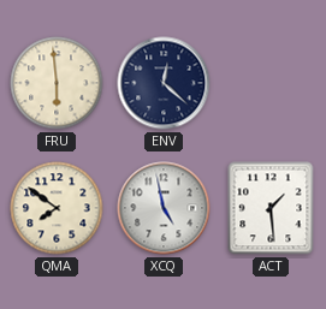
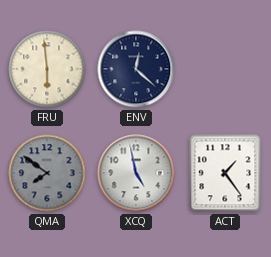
QMA dial: cream -> grey
ACT: 1:29 -> 1:24
